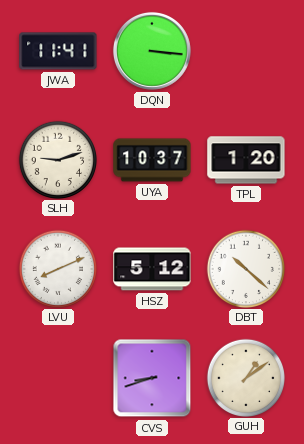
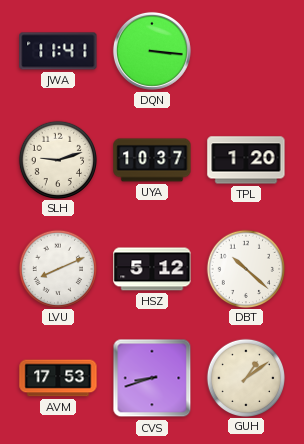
AVM: none -> 17:53
